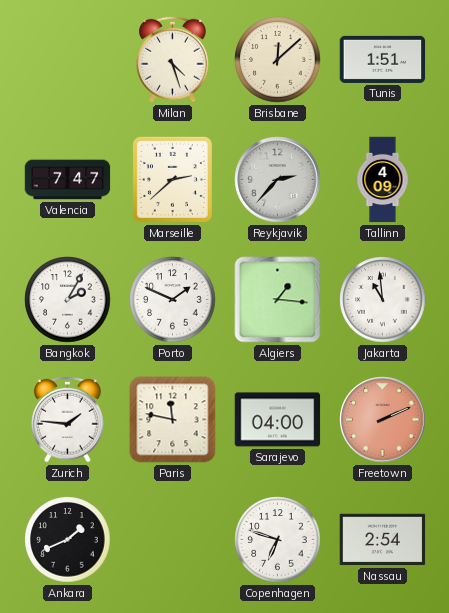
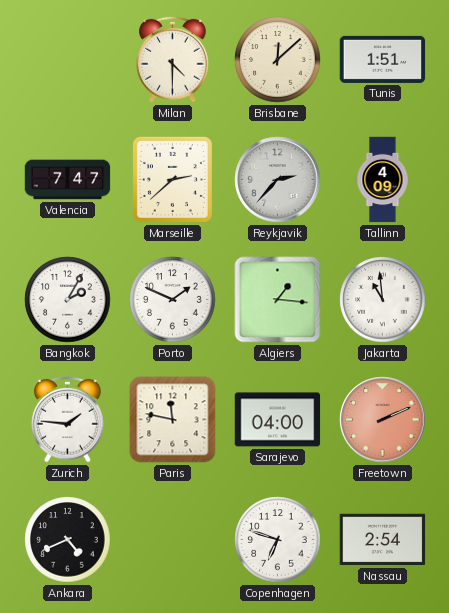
Milan: 4:27 -> 4:30
Ankara: 1:41 -> 4:41
